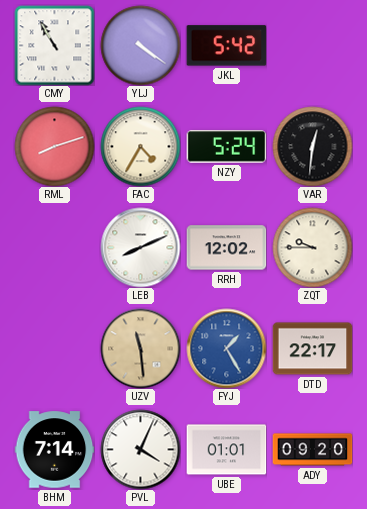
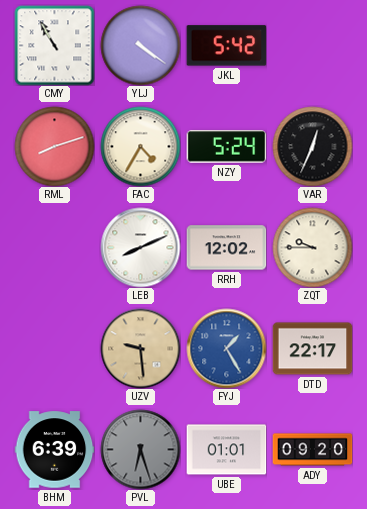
VAR: 12:31 -> 12:34
UZV: 11:29 -> 9:29
BHM: 7:14 -> 6:39
PVL: 4:04 -> 6:27
PVL dial: white -> grey
